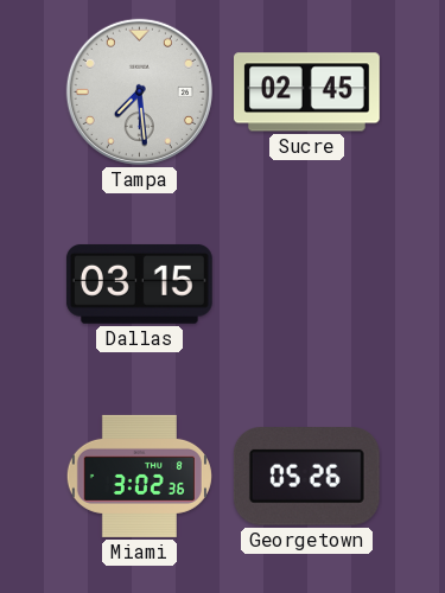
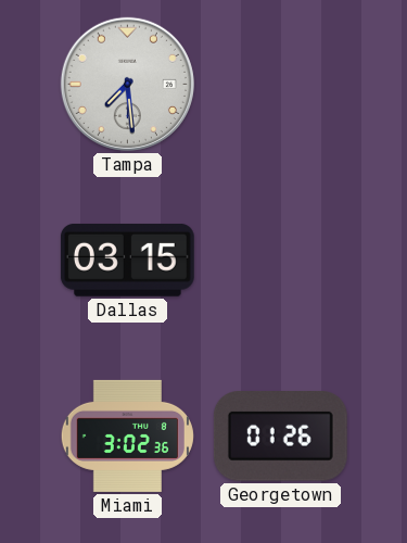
Sucre: 02:45 -> none
Georgetown: 05:26 -> 01:26
